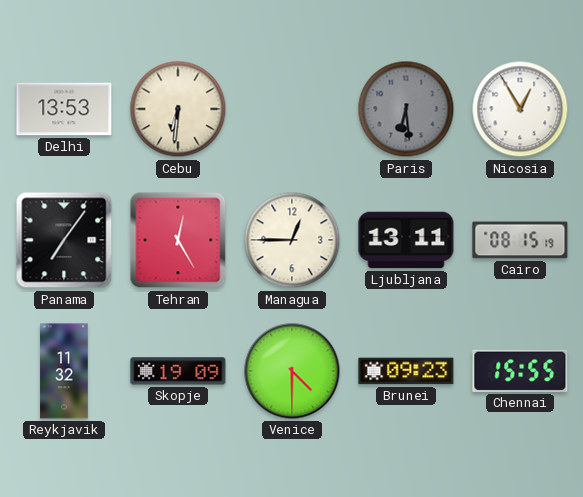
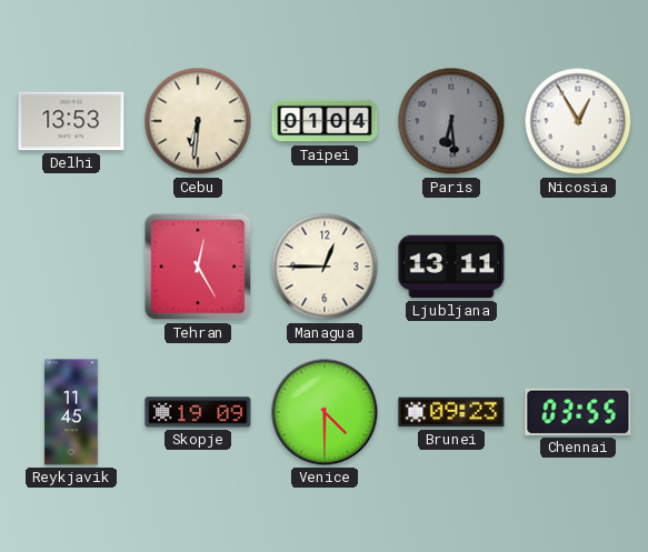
Taipei: none -> 01:04
Panama: 7:06 -> none
Cairo: 08:15 -> none
Reykjavik: 11:32 -> 11:45
Chennai: 15:55 -> 03:55
